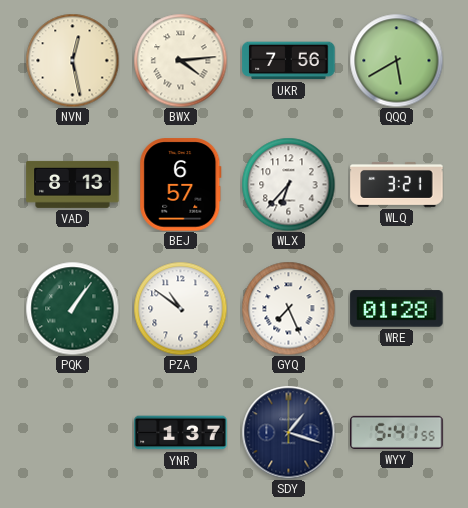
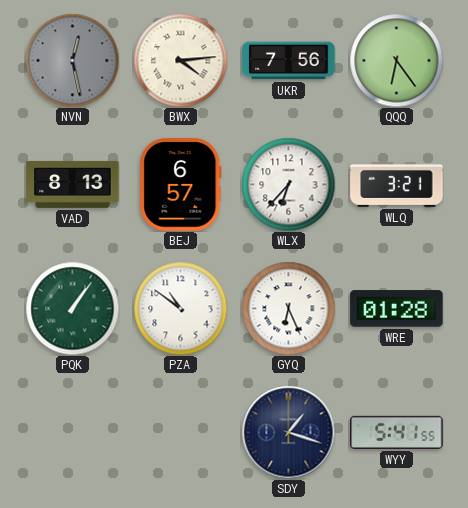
NVN dial: cream -> grey
QQQ: 5:40 -> 6:24
GYQ: 7:26 -> 6:26
YNR: 1:37 -> none
